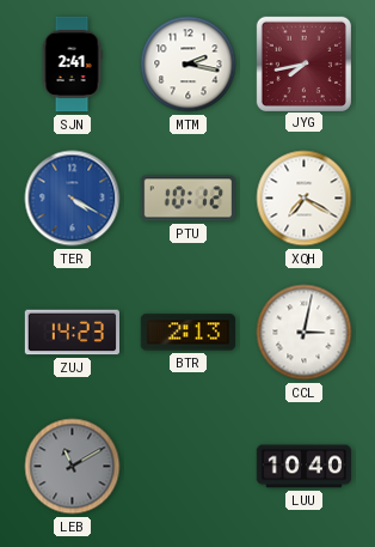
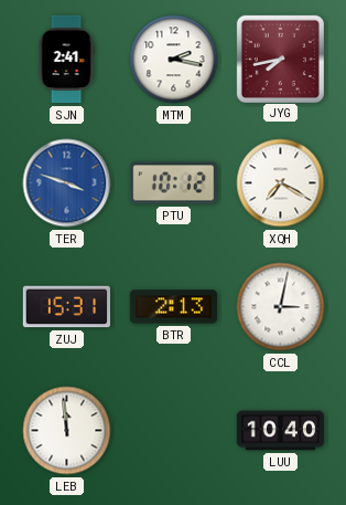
TER: 4:20 -> 3:48
ZUJ: 14:23 -> 15:31
LEB: 11:10 -> 11:59
LEB dial: grey -> white
